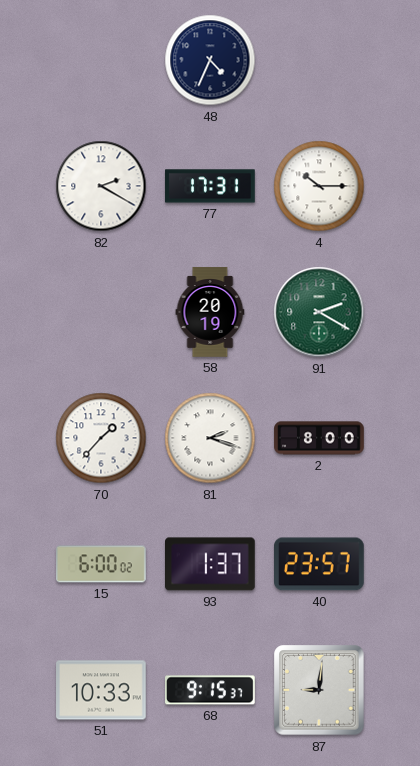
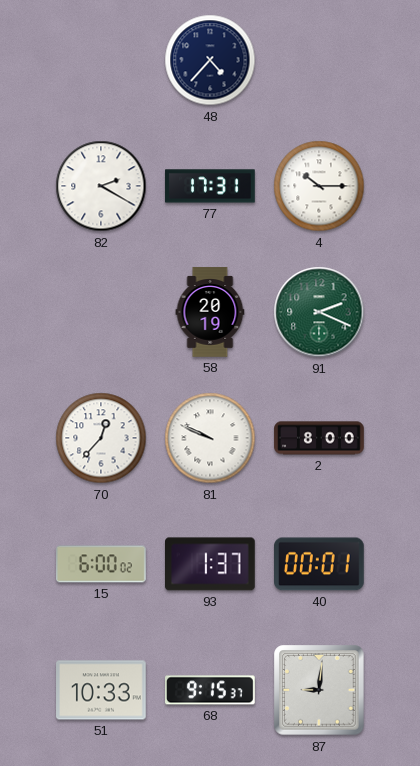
48: 4:34 -> 4:37
91: 2:20 -> 2:19
70: 1:37 -> 12:37
81: 2:18 -> 9:49
40: 23:57 -> 00:01
